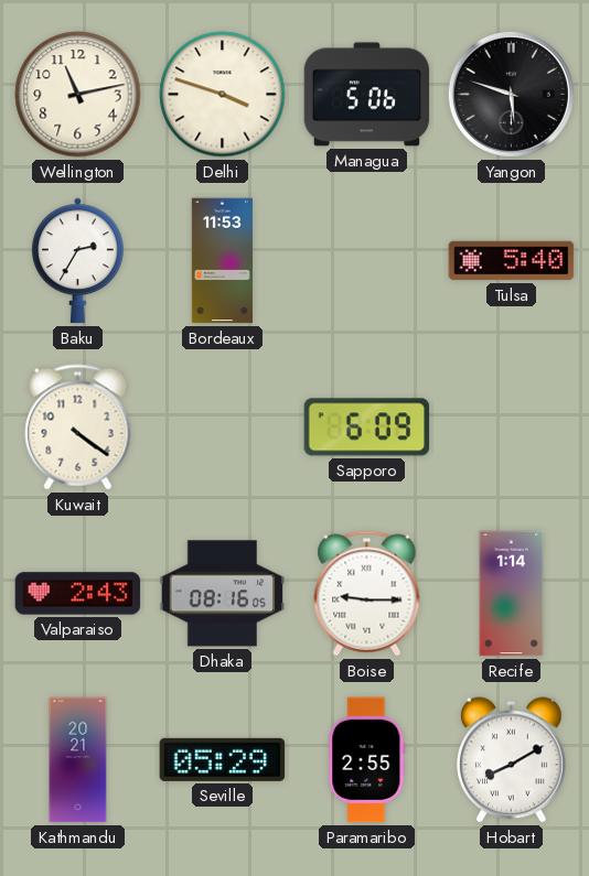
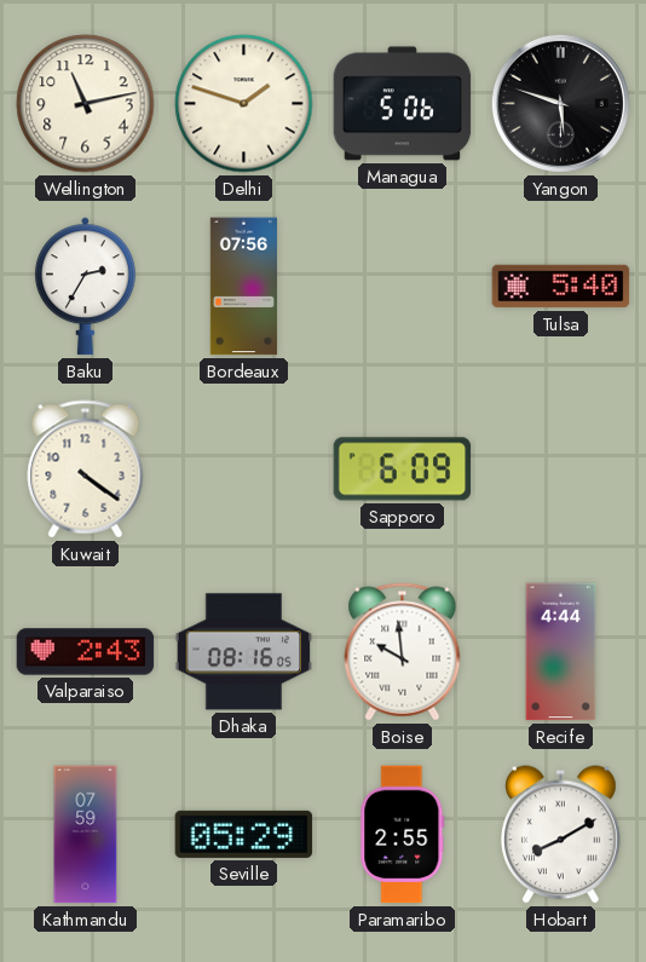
Delhi: 3:48 -> 1:48
Bordeaux: 11:53 -> 07:56
Boise: 9:15 -> 9:59
Recife: 1:14 -> 4:44
Kathmandu: 20:21 -> 07:59
